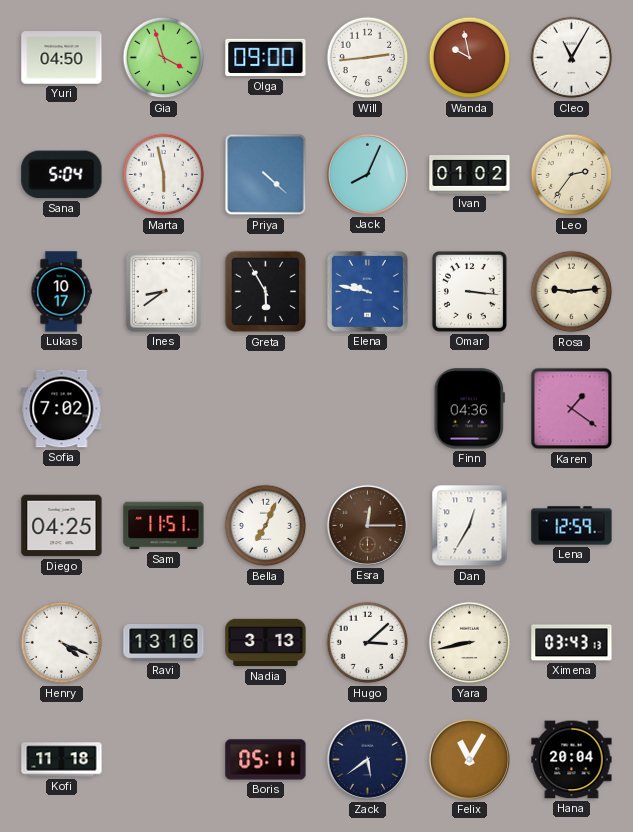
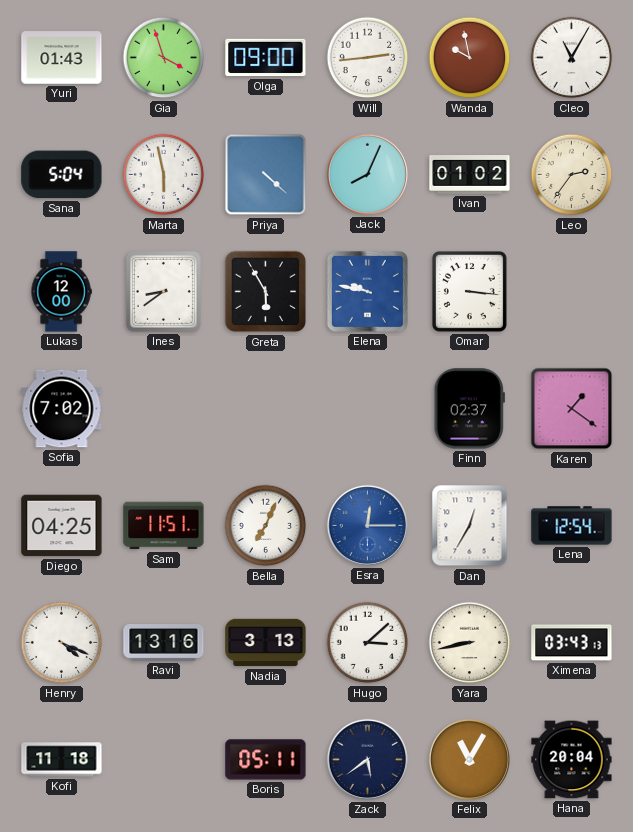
Yuri: 04:50 -> 01:43
Lukas: 10:17 -> 12:00
Rosa: 9:14 -> none
Finn: 04:36 -> 02:37
Esra dial: brown -> blue
Lena: 12:59 -> 12:54
